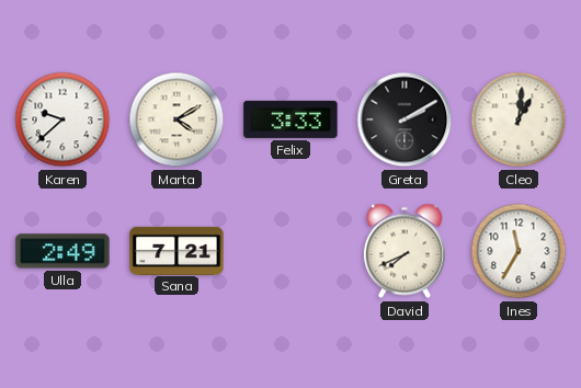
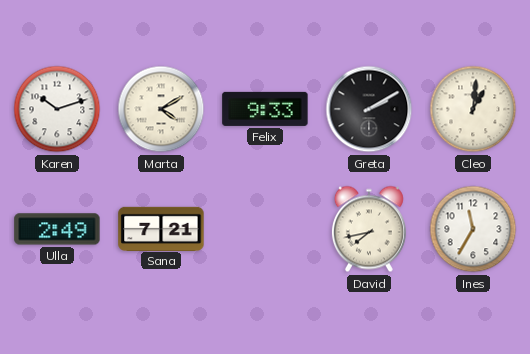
Karen: 9:38 -> 10:12
Felix: 3:33 -> 9:33
David: 7:41 -> 7:43
